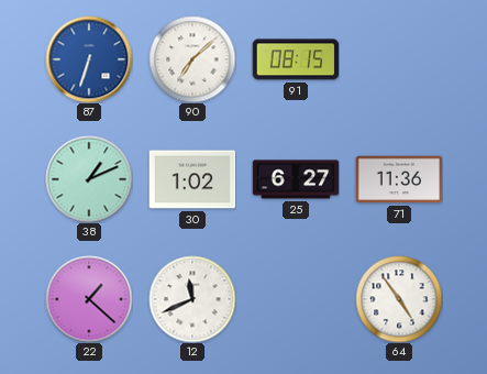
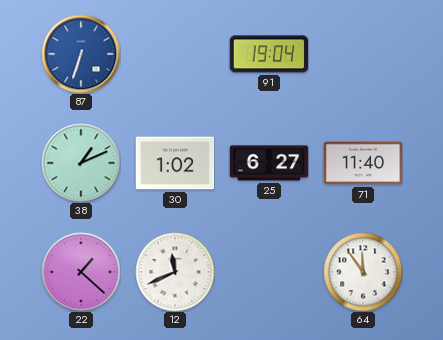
90: 7:08 -> none
91: 08:15 -> 19:04
71: 11:36 -> 11:40
64: 4:54 -> 11:54
